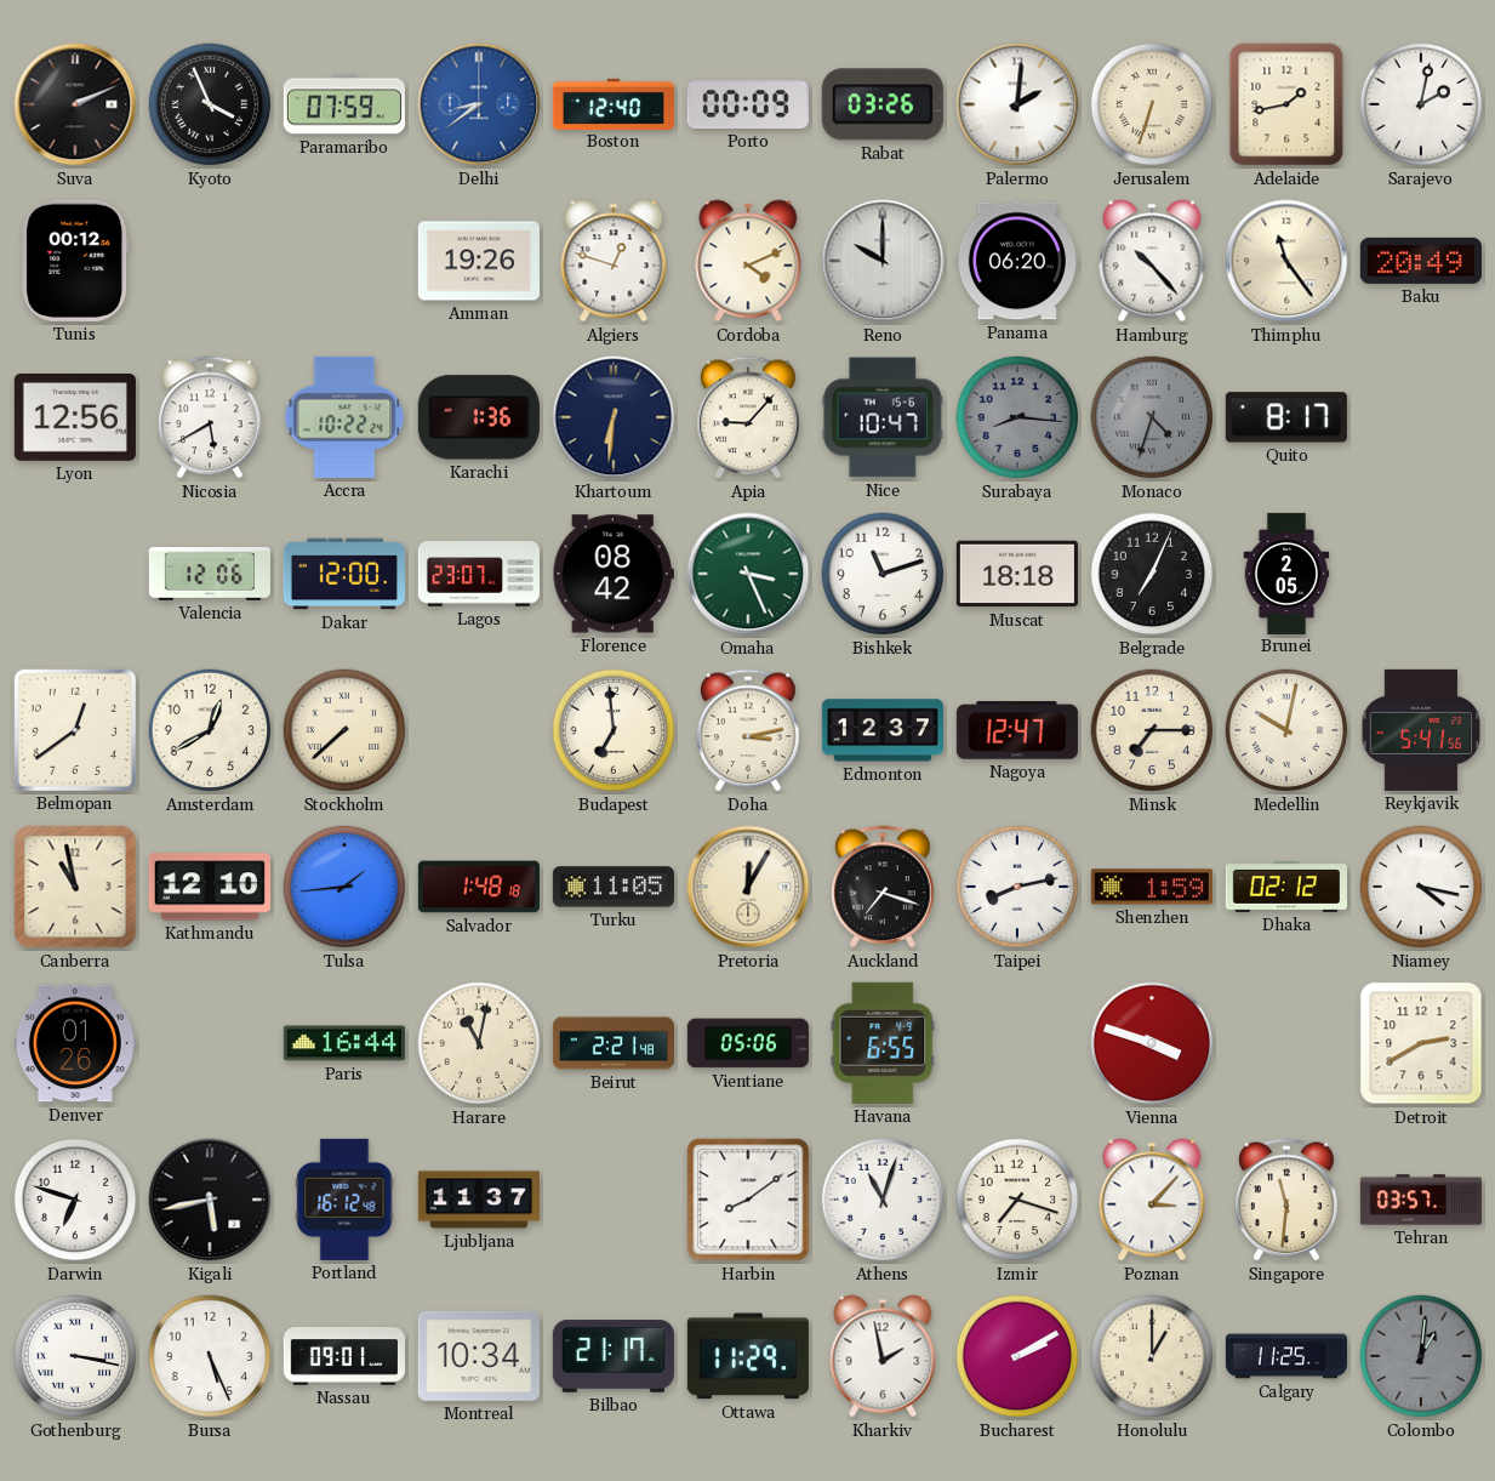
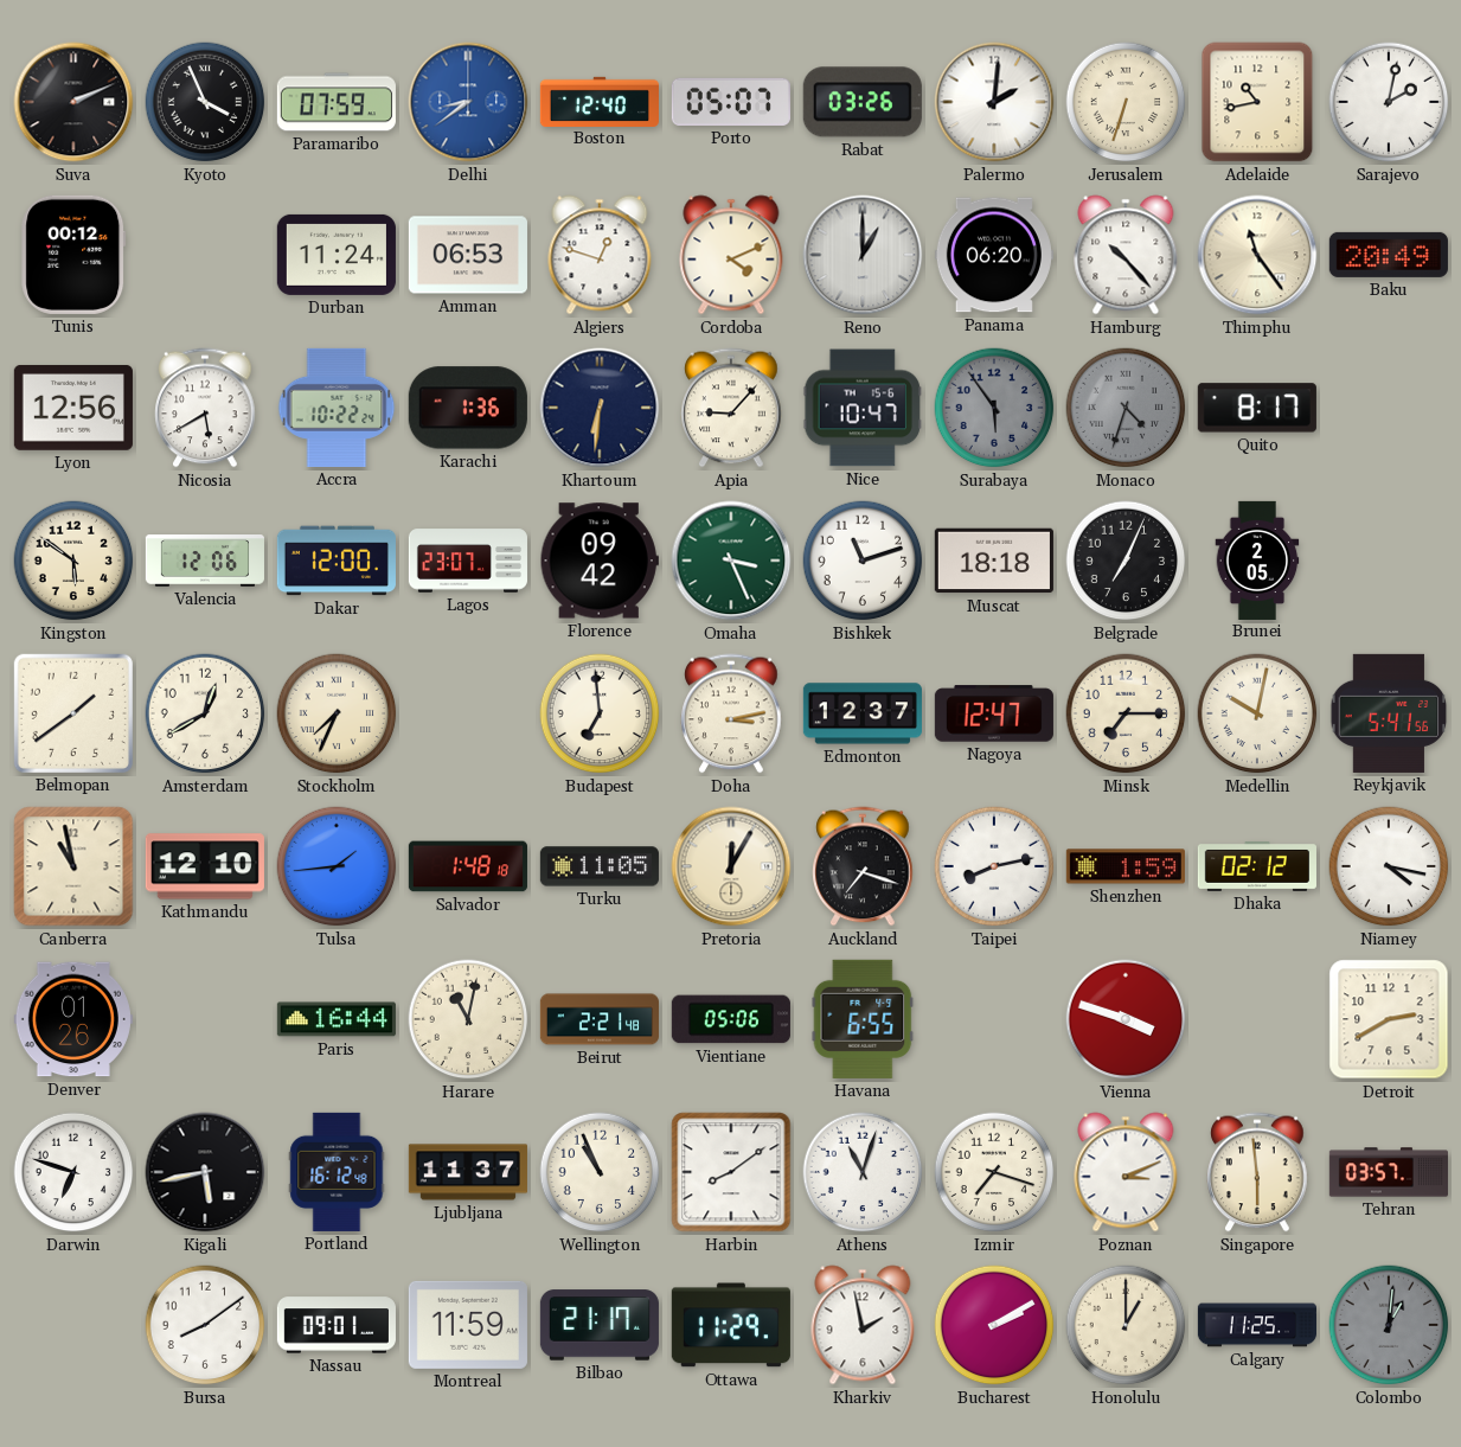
Porto: 00:09 -> 05:07
Adelaide: 1:43 -> 10:43
Durban: none -> 11:24
Amman: 19:26 -> 06:53
Reno: 10:00 -> 1:00
Surabaya: 8:16 -> 5:54
Kingston: none -> 5:51
Florence: 08:42 -> 09:42
Belmopan: 12:39 -> 1:39
Stockholm: 7:38 -> 7:34
Wellington: none -> 10:56
Poznan: 3:07 -> 3:11
Singapore: 11:31 -> 5:59
Gothenburg: 3:17 -> none
Bursa: 5:26 -> 8:09
Montreal: 10:34 -> 11:59
